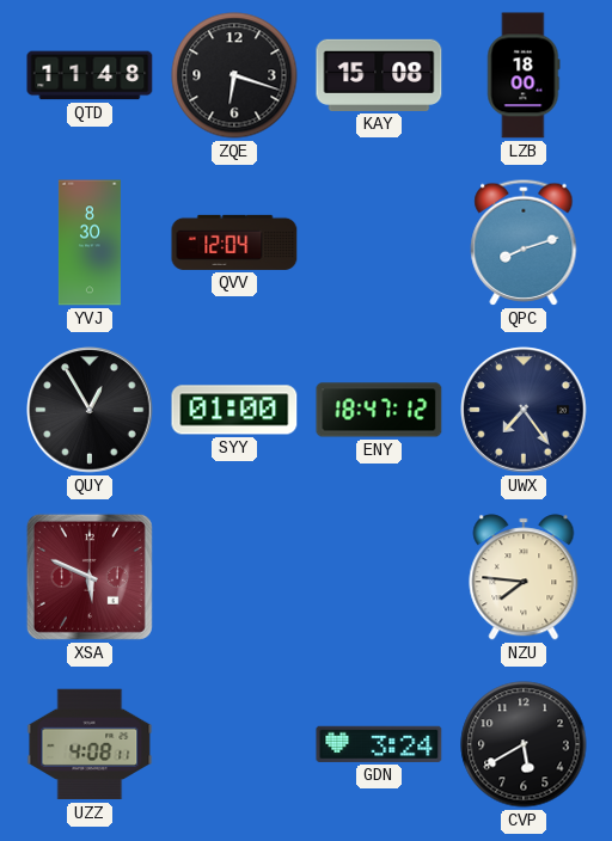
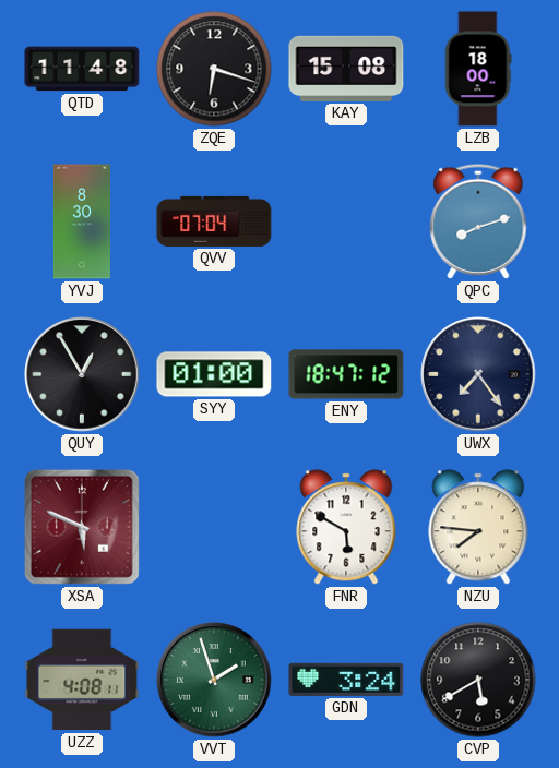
QVV: 12:04 -> 07:04
FNR: none -> 5:50
VVT: none -> 1:57
